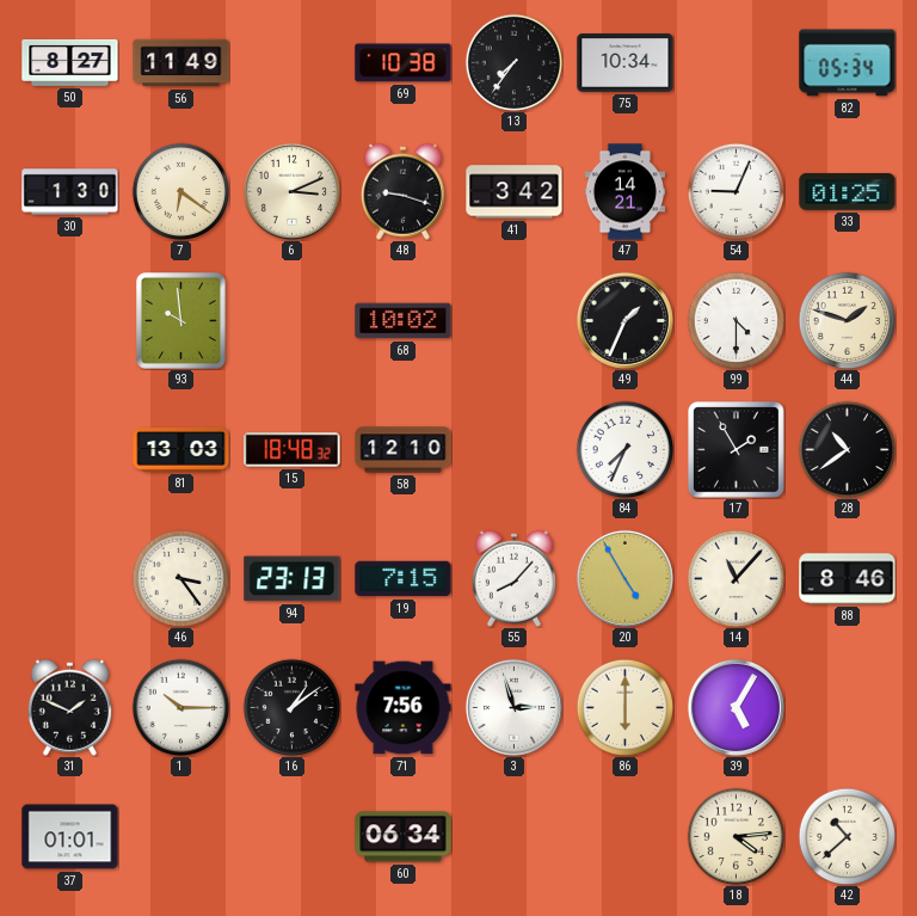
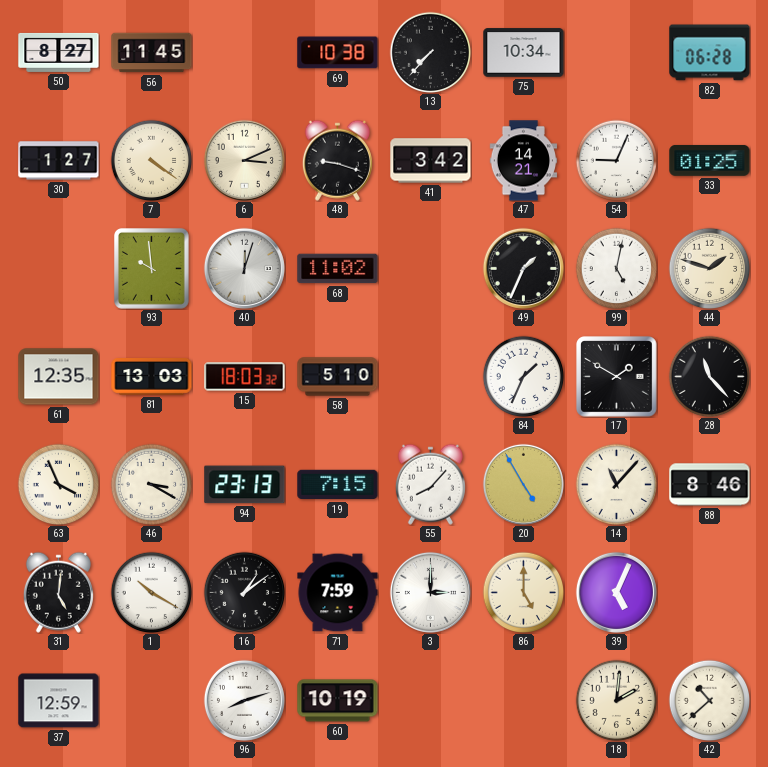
56: 11:49 -> 11:45
13: 7:36 -> 7:37
82: 05:34 -> 06:28
30: 1:30 -> 1:27
7: 6:21 -> 4:21
40: none -> 12:03
68: 10:02 -> 11:02
99: 4:30 -> 5:02
61: none -> 12:35
15: 18:48 -> 18:03
58: 12:10 -> 5:10
84: 7:34 -> 1:34
17: 1:55 -> 1:50
28: 10:39 -> 11:23
63: none -> 3:56
46: 3:24 -> 3:20
31: 1:49 -> 5:01
1: 10:15 -> 10:20
71: 7:56 -> 7:59
3: 2:57 -> 3:00
86: 6:00 -> 5:00
39: 5:05 -> 5:04
37: 01:01 -> 12:59
96: none -> 8:12
60: 06:34 -> 10:19
18: 4:14 -> 2:01
